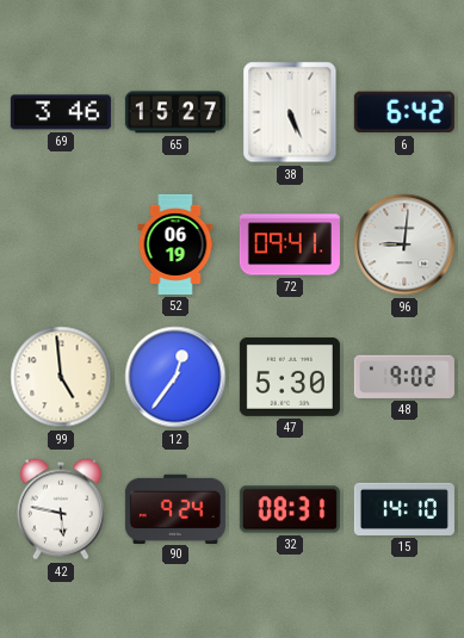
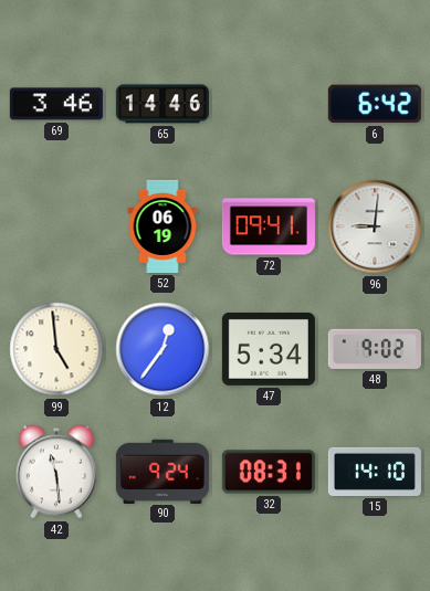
65: 15:27 -> 14:46
38: 5:26 -> none
47: 5:30 -> 5:34
42: 5:47 -> 11:29
